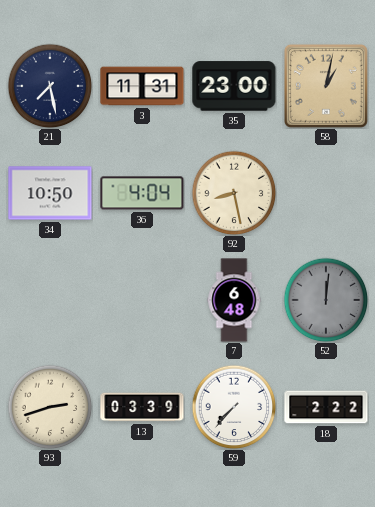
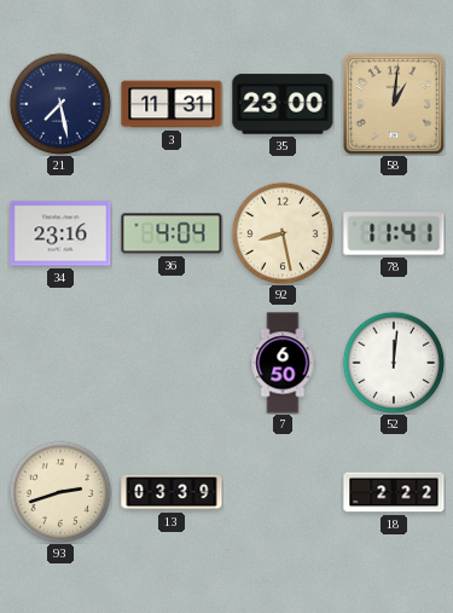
58: 1:02 -> 1:01
34: 10:50 -> 23:16
78: none -> 11:41
7: 6:48 -> 6:50
52 dial: grey -> white
59: 7:37 -> none
